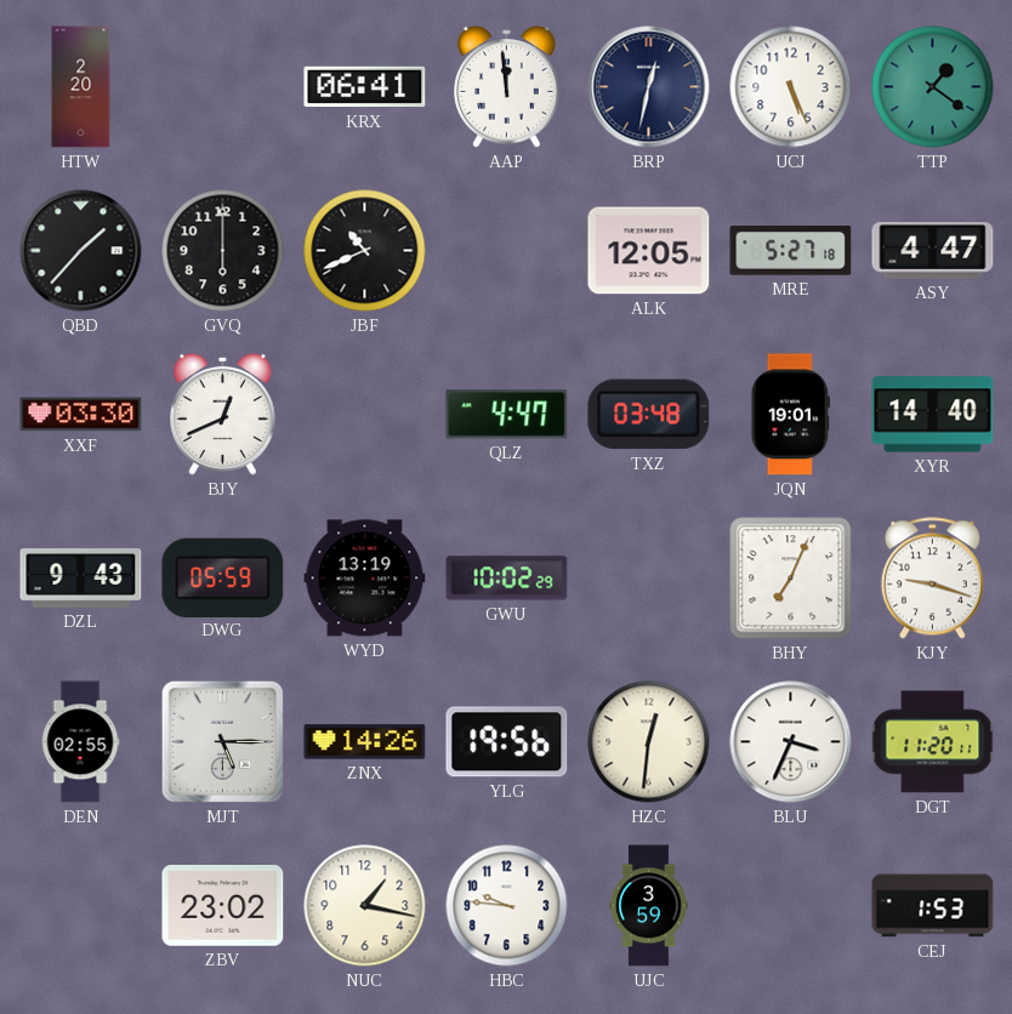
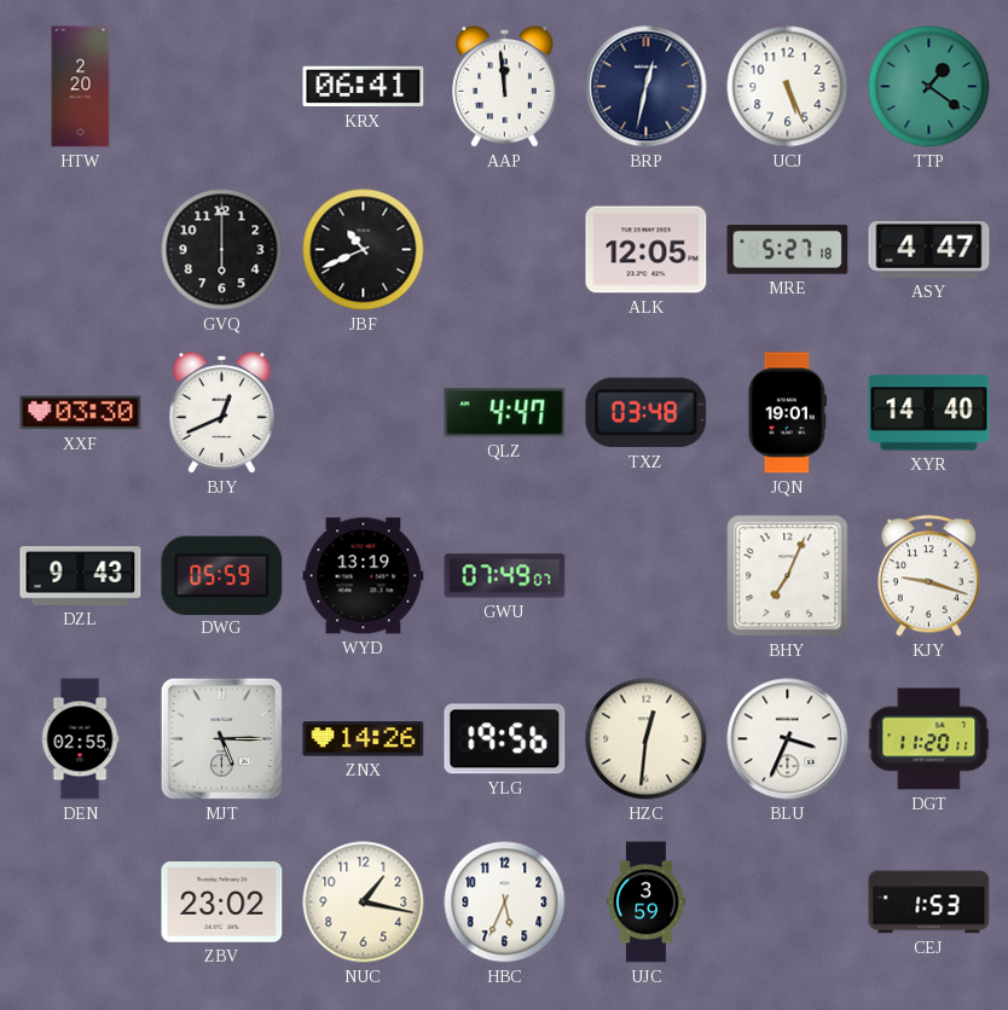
QBD: 1:37 -> none
GWU: 10:02 -> 07:49
HBC: 9:46 -> 5:34
